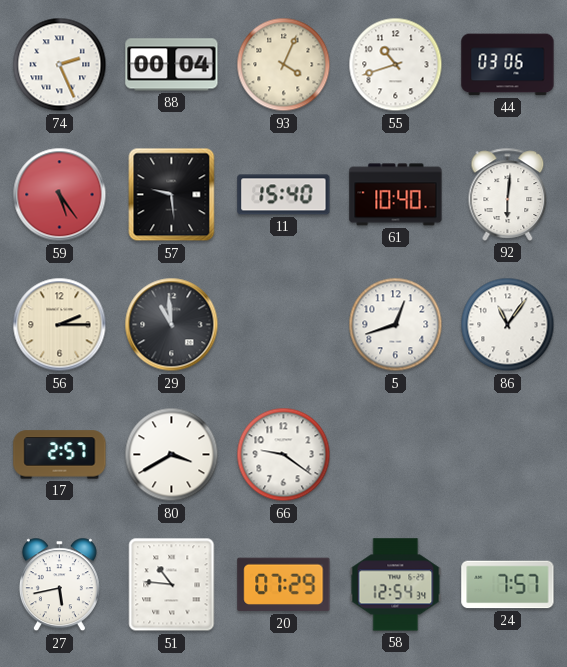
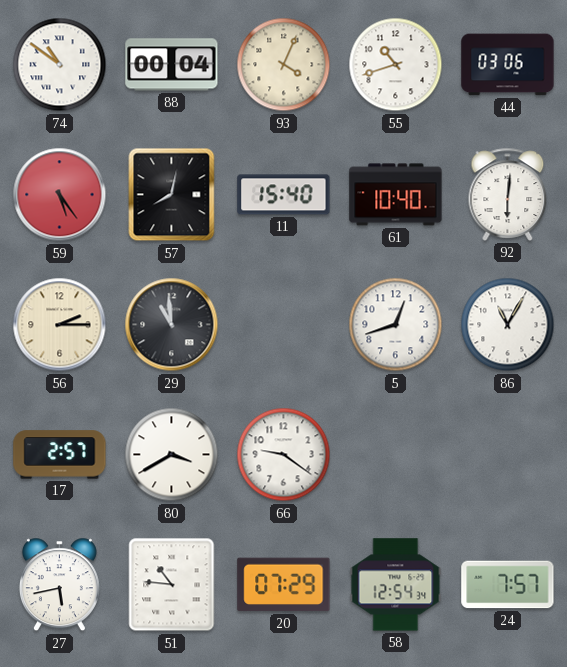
74: 2:26 -> 10:51
57: 9:29 -> 8:02
86: 11:06 -> 11:05
